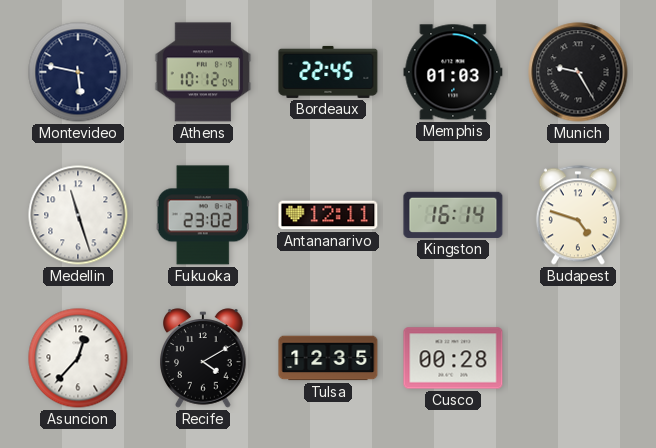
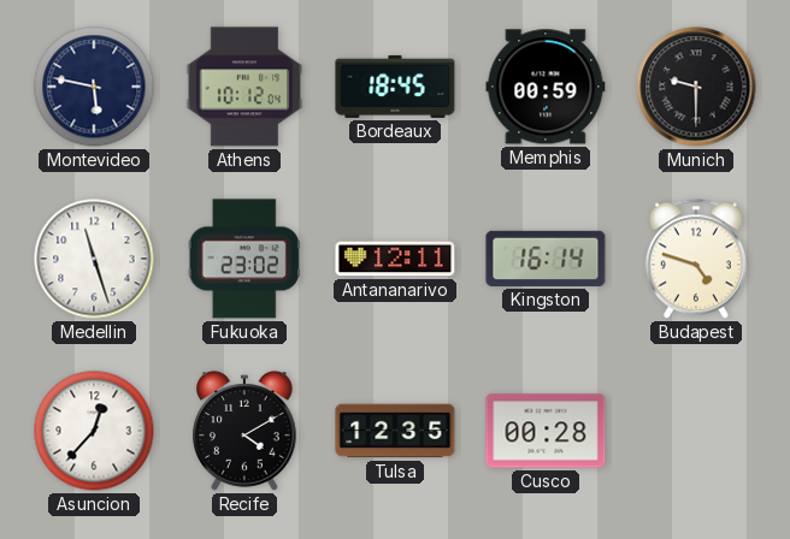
Bordeaux: 22:45 -> 18:45
Memphis: 01:03 -> 00:59
Munich: 9:25 -> 9:30
